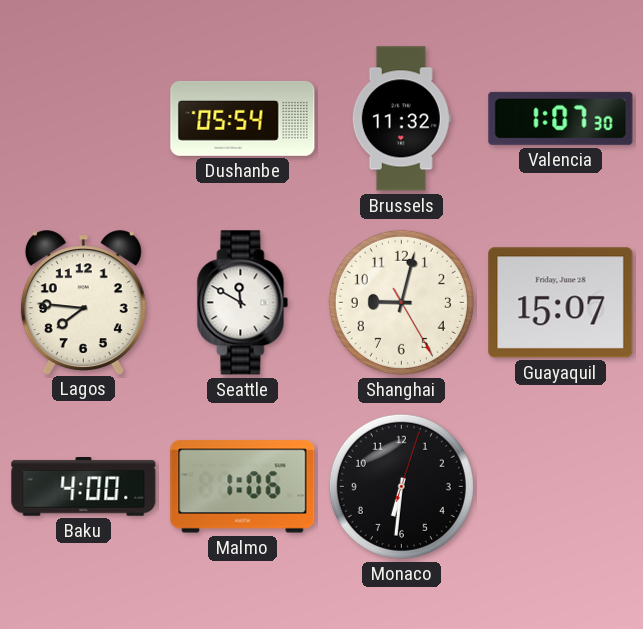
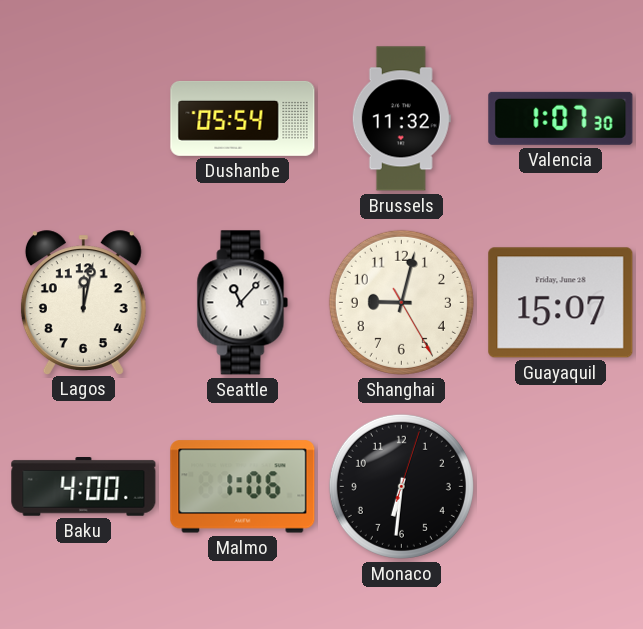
Lagos: 7:46 -> 12:02
Seattle: 11:50 -> 11:07
